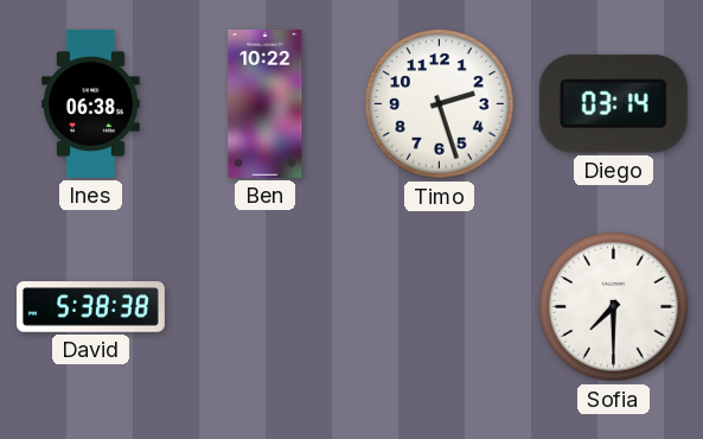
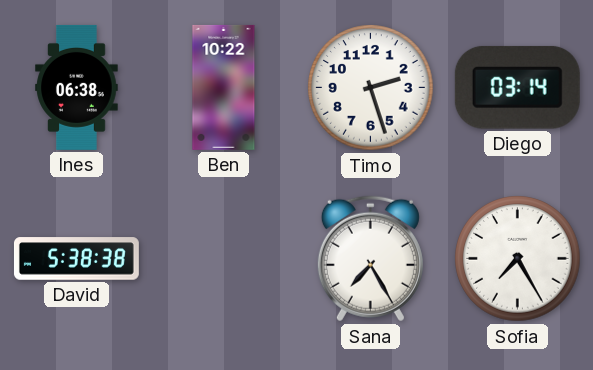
Sana: none -> 7:25
Sofia: 7:30 -> 7:25
